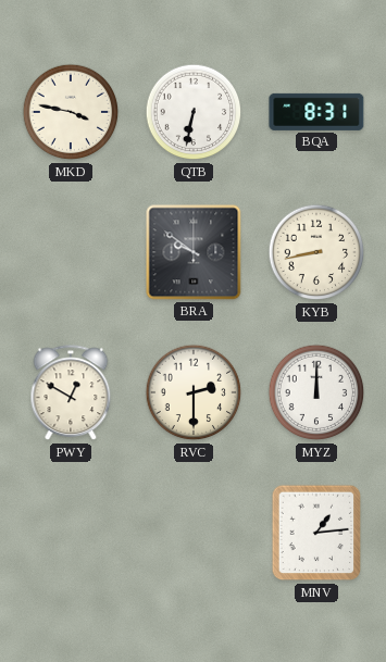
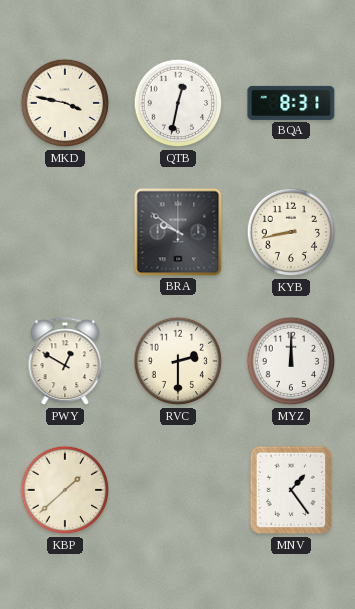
QTB: 6:32 -> 12:32
KBP: none -> 1:38
MNV: 1:14 -> 1:24
